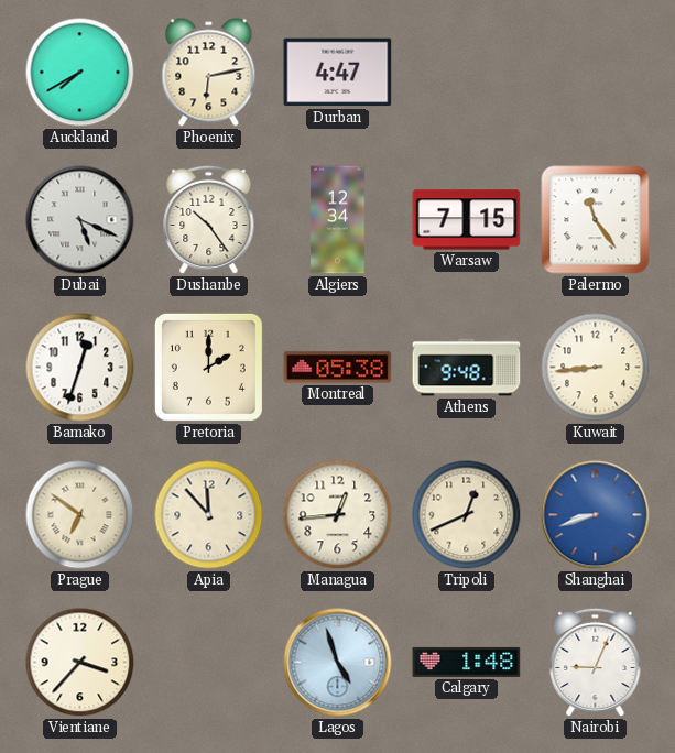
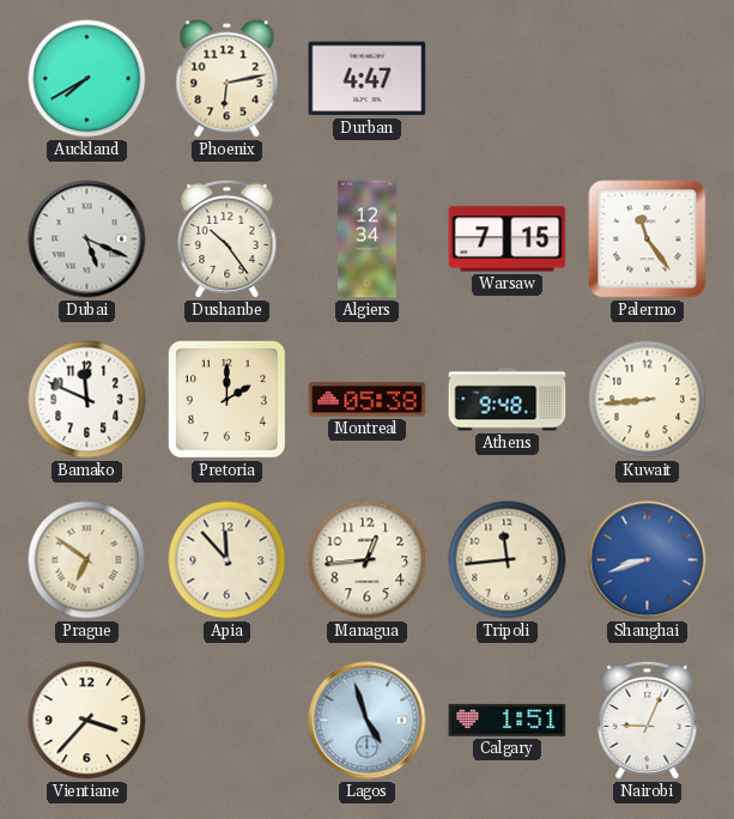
Bamako: 12:33 -> 11:49
Tripoli: 12:41 -> 11:44
Calgary: 1:48 -> 1:51
